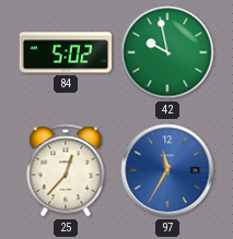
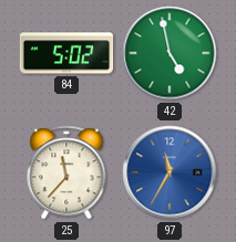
42: 9:58 -> 4:58
25: 12:37 -> 11:37
